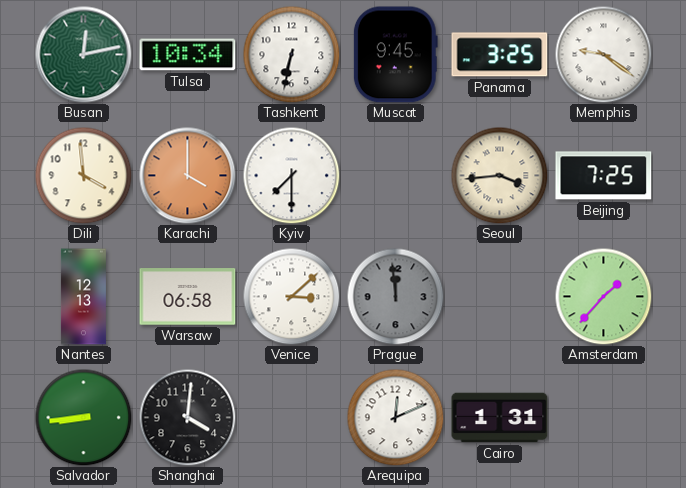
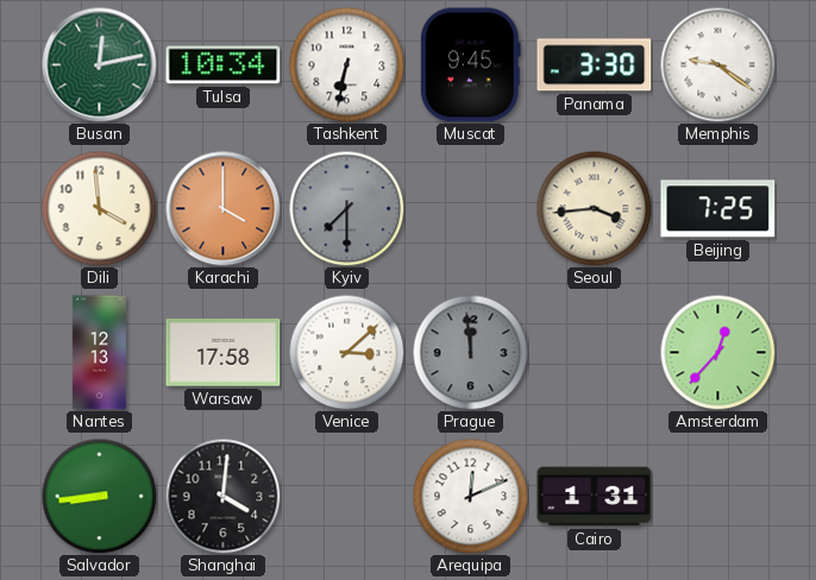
Panama: 3:25 -> 3:30
Kyiv dial: white -> grey
Warsaw: 06:58 -> 17:58
Amsterdam: 1:37 -> 12:37
